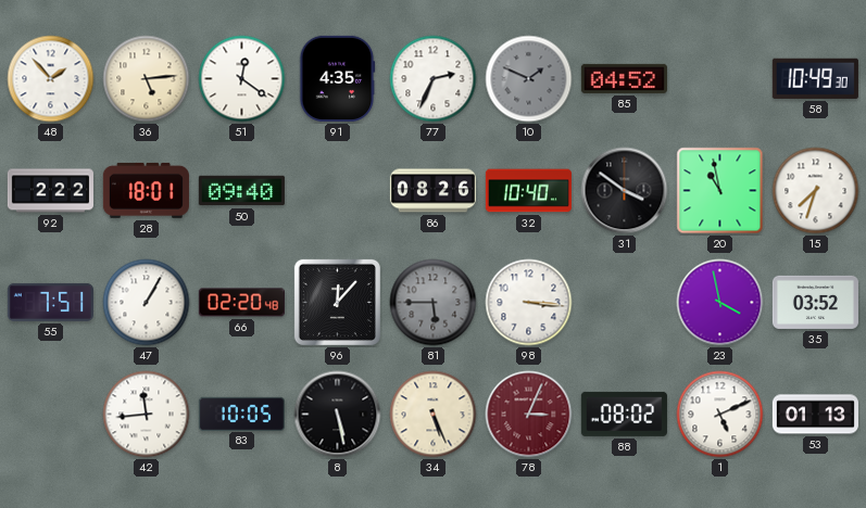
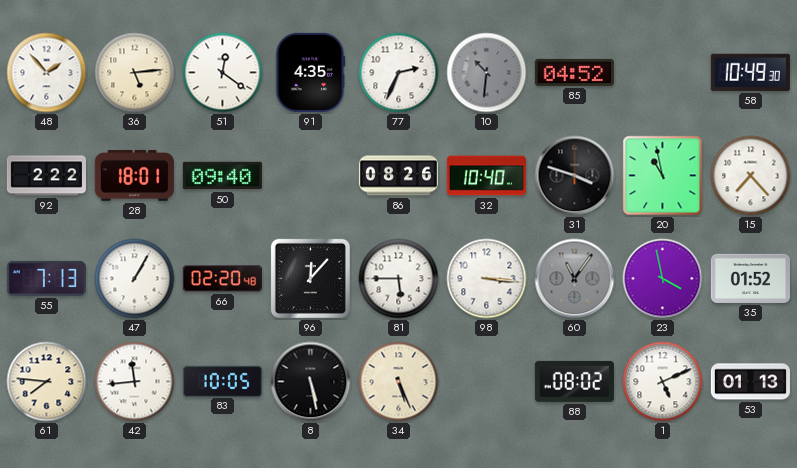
10: 1:49 -> 10:31
31: 3:51 -> 3:48
15: 7:33 -> 7:23
55: 7:51 -> 7:13
81 dial: grey -> white
60: none -> 11:06
35: 03:52 -> 01:52
61: none -> 7:46
78: 3:04 -> none
